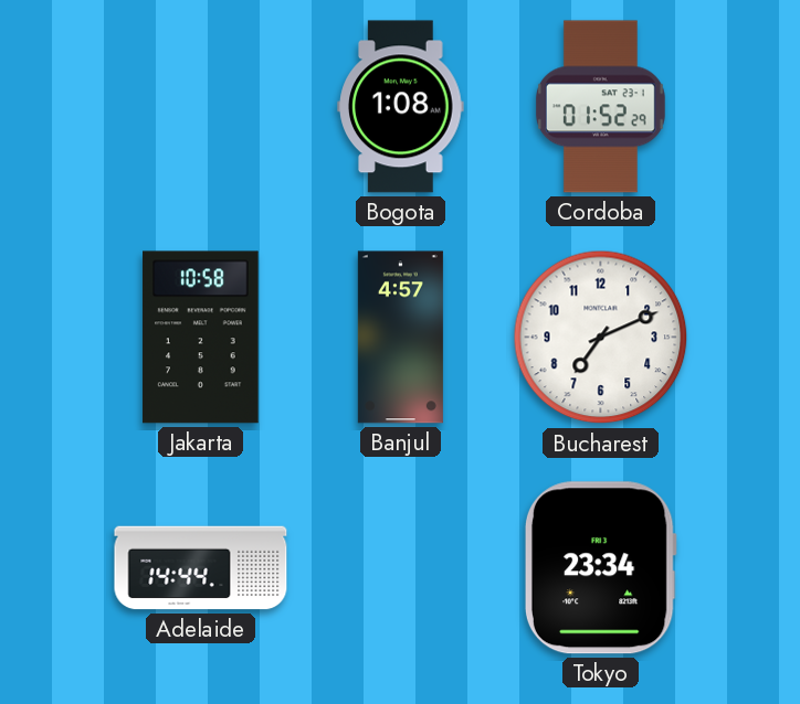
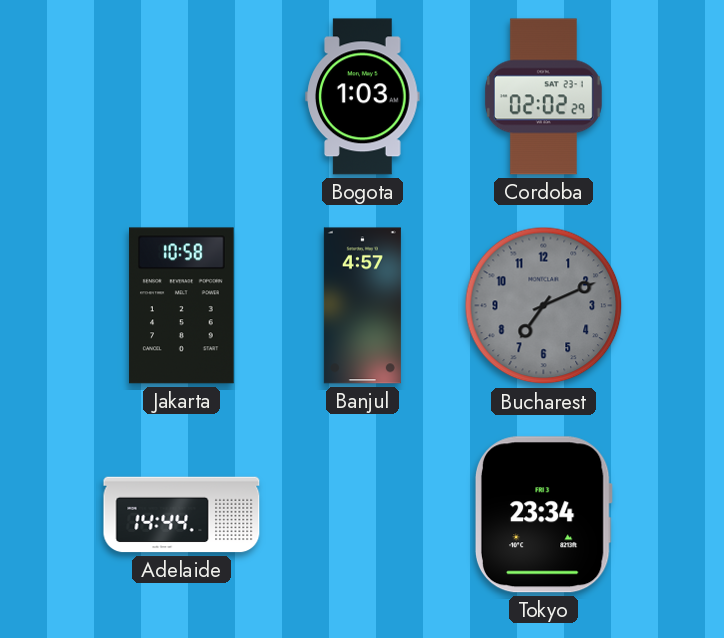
Bogota: 1:08 -> 1:03
Cordoba: 01:52 -> 02:02
Bucharest dial: white -> grey
